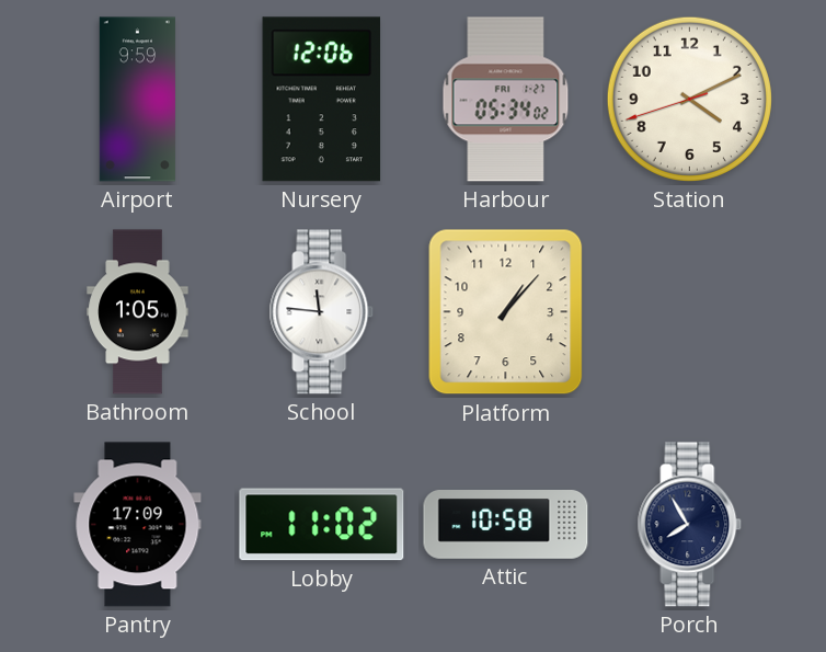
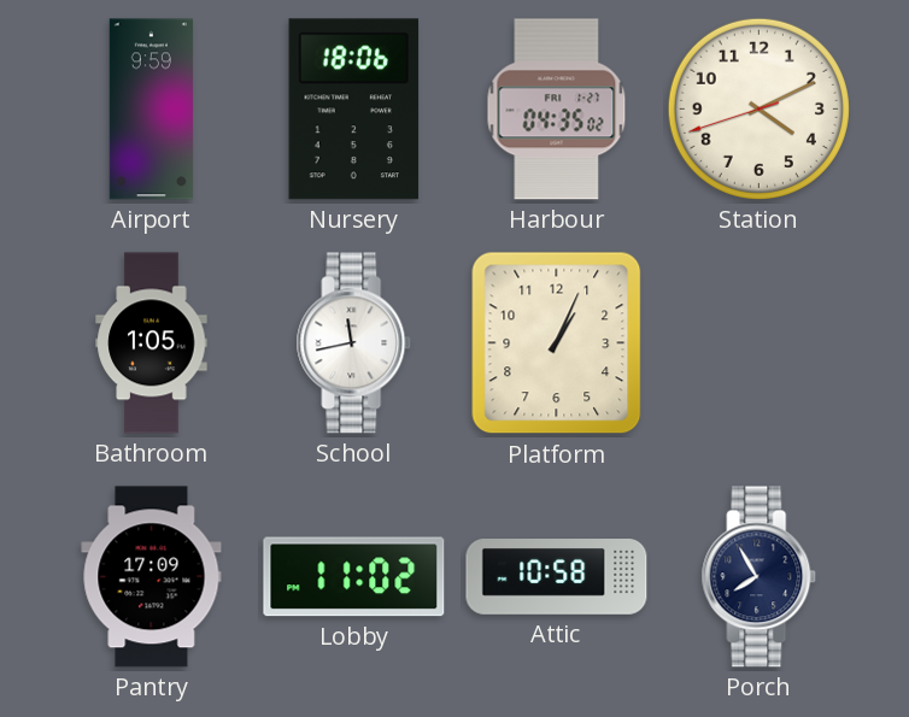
Nursery: 12:06 -> 18:06
Harbour: 05:34 -> 04:35
School: 11:46 -> 11:43
Platform: 1:07 -> 1:04
